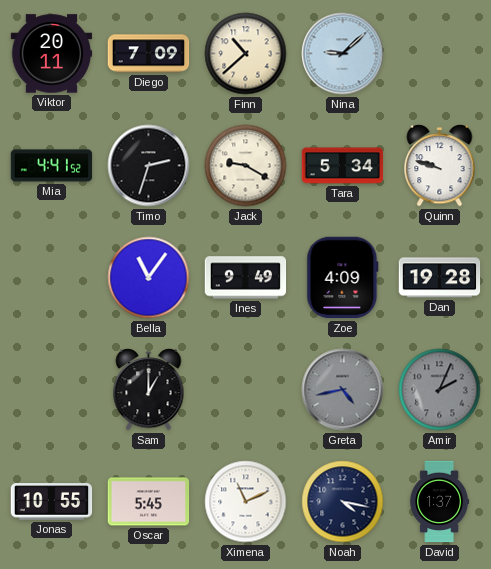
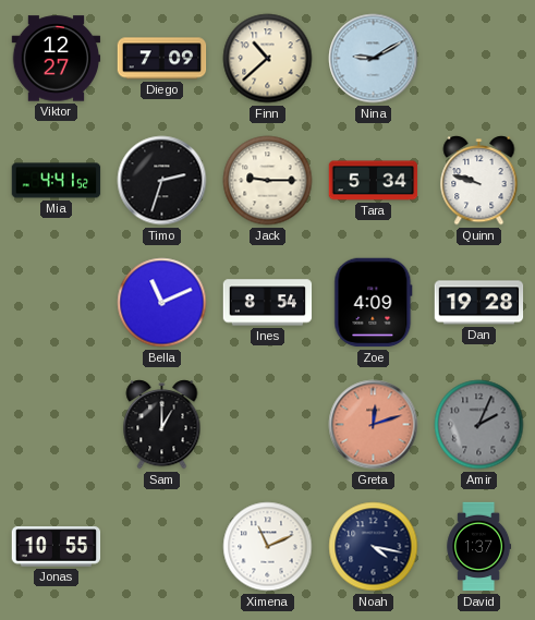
Viktor: 20:11 -> 12:27
Nina: 9:08 -> 9:10
Jack: 9:20 -> 9:15
Bella: 11:06 -> 11:11
Ines: 9:49 -> 8:54
Greta: 4:43 -> 12:12
Greta dial: grey -> salmon
Oscar: 5:45 -> none
